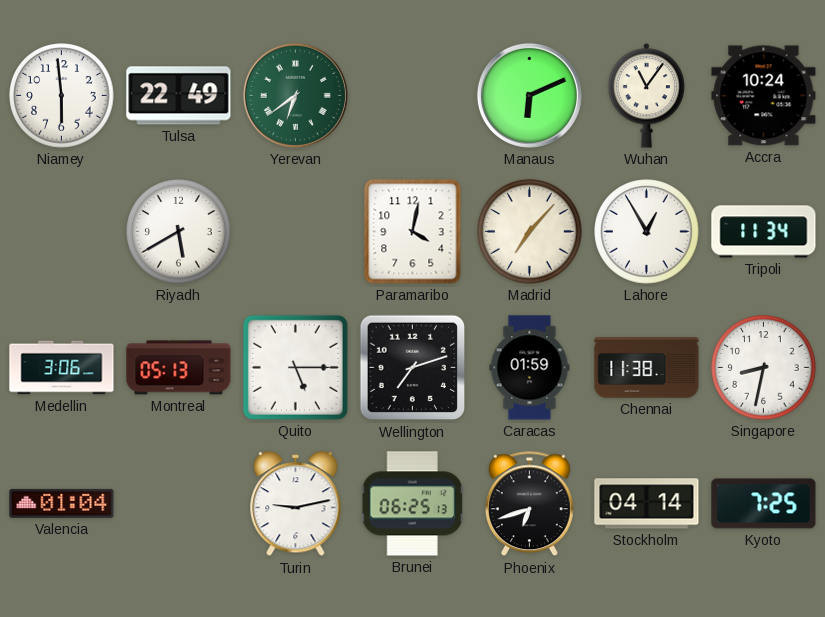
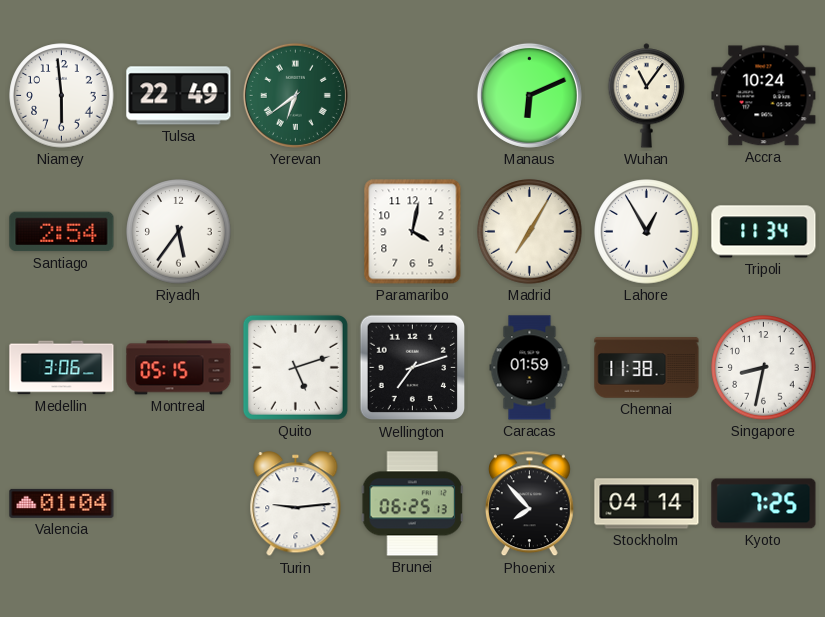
Santiago: none -> 2:54
Riyadh: 5:40 -> 5:36
Madrid: 7:07 -> 7:05
Montreal: 05:13 -> 05:15
Quito: 5:15 -> 5:12
Turin: 9:13 -> 9:14
Phoenix: 6:42 -> 7:53
